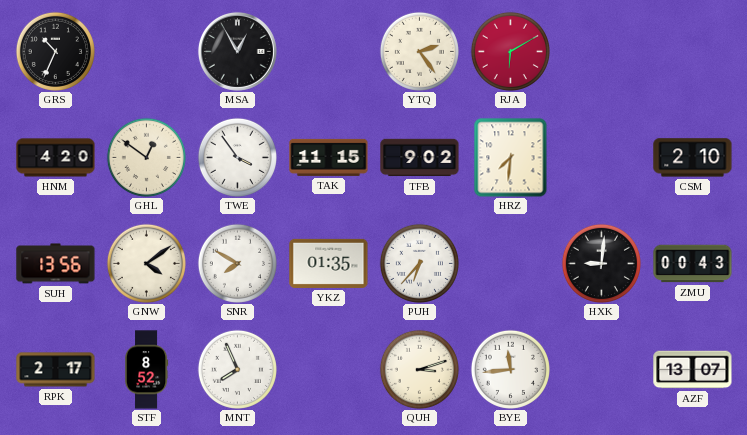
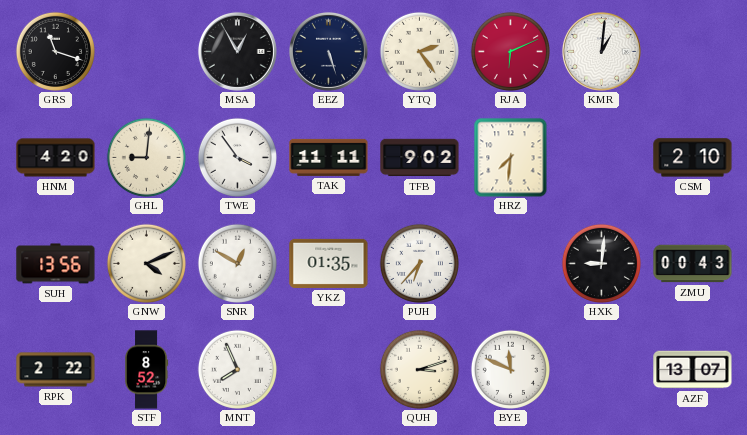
GRS: 10:34 -> 11:18
EEZ: none -> 5:27
RJA: 6:10 -> 6:11
KMR: none -> 1:01
GHL: 12:51 -> 9:01
TAK: 11:15 -> 11:11
GNW: 4:09 -> 4:11
SNR: 7:50 -> 12:50
RPK: 2:17 -> 2:22
BYE: 11:44 -> 11:49
